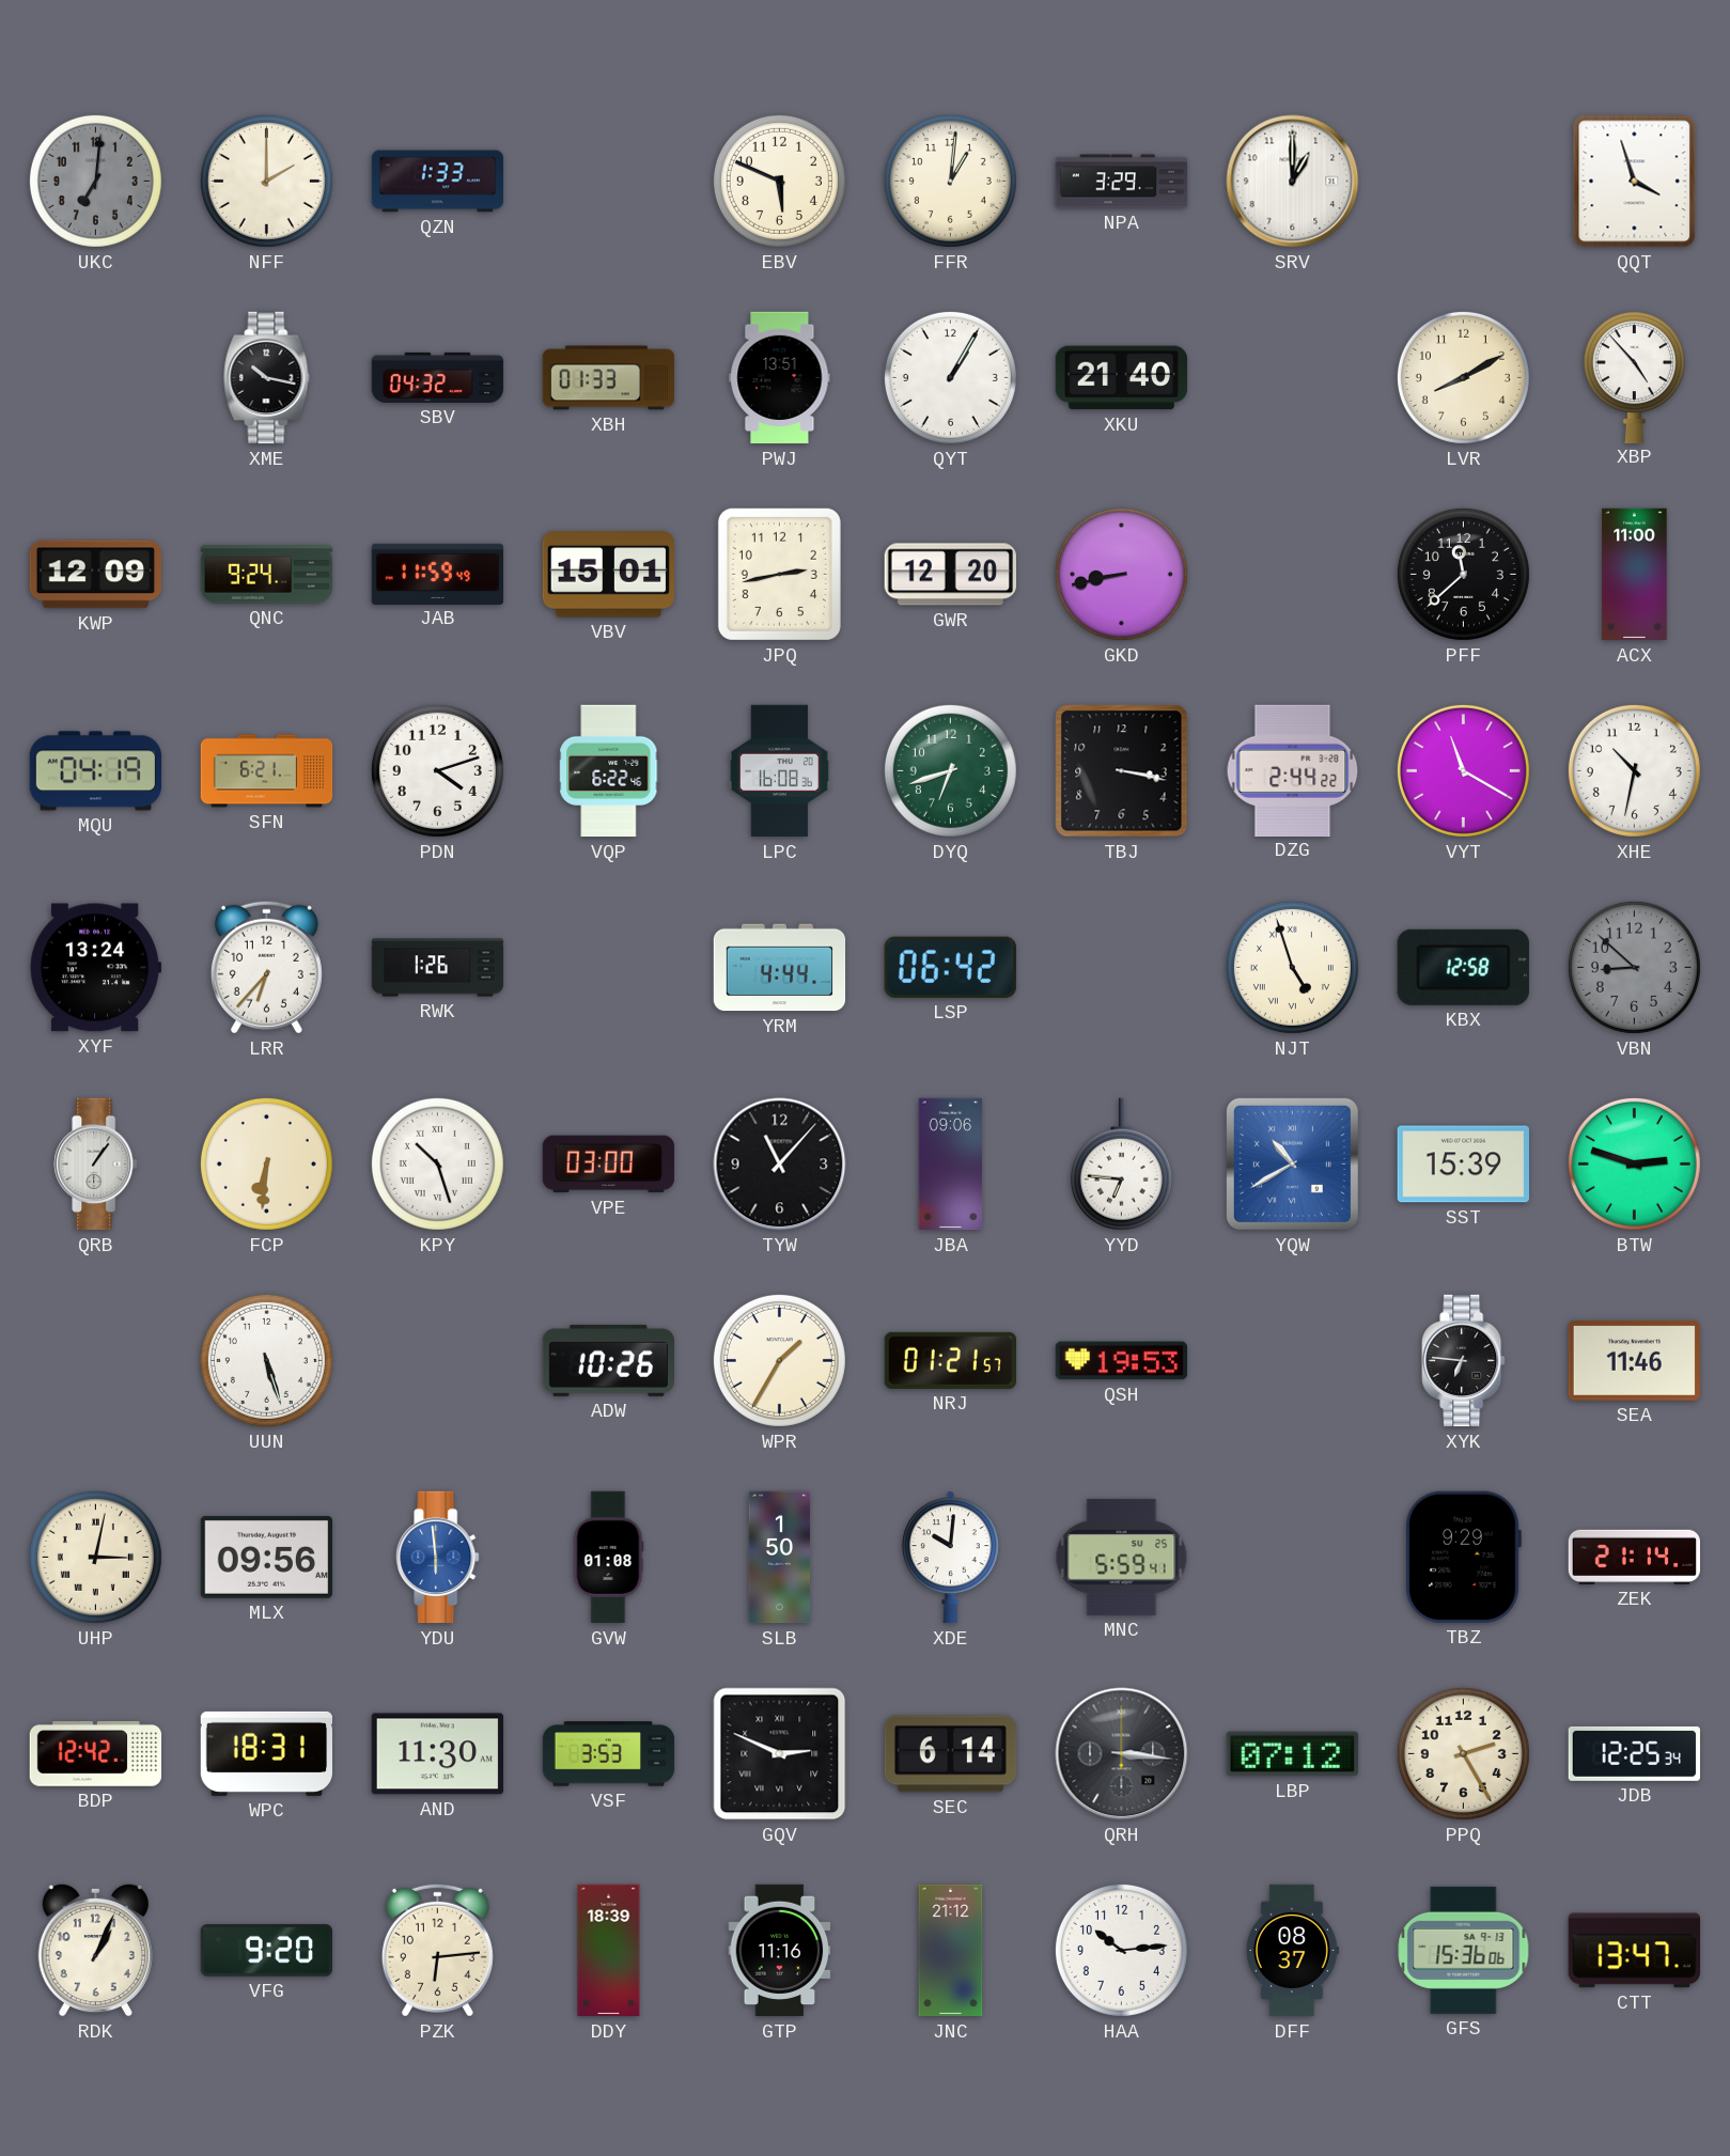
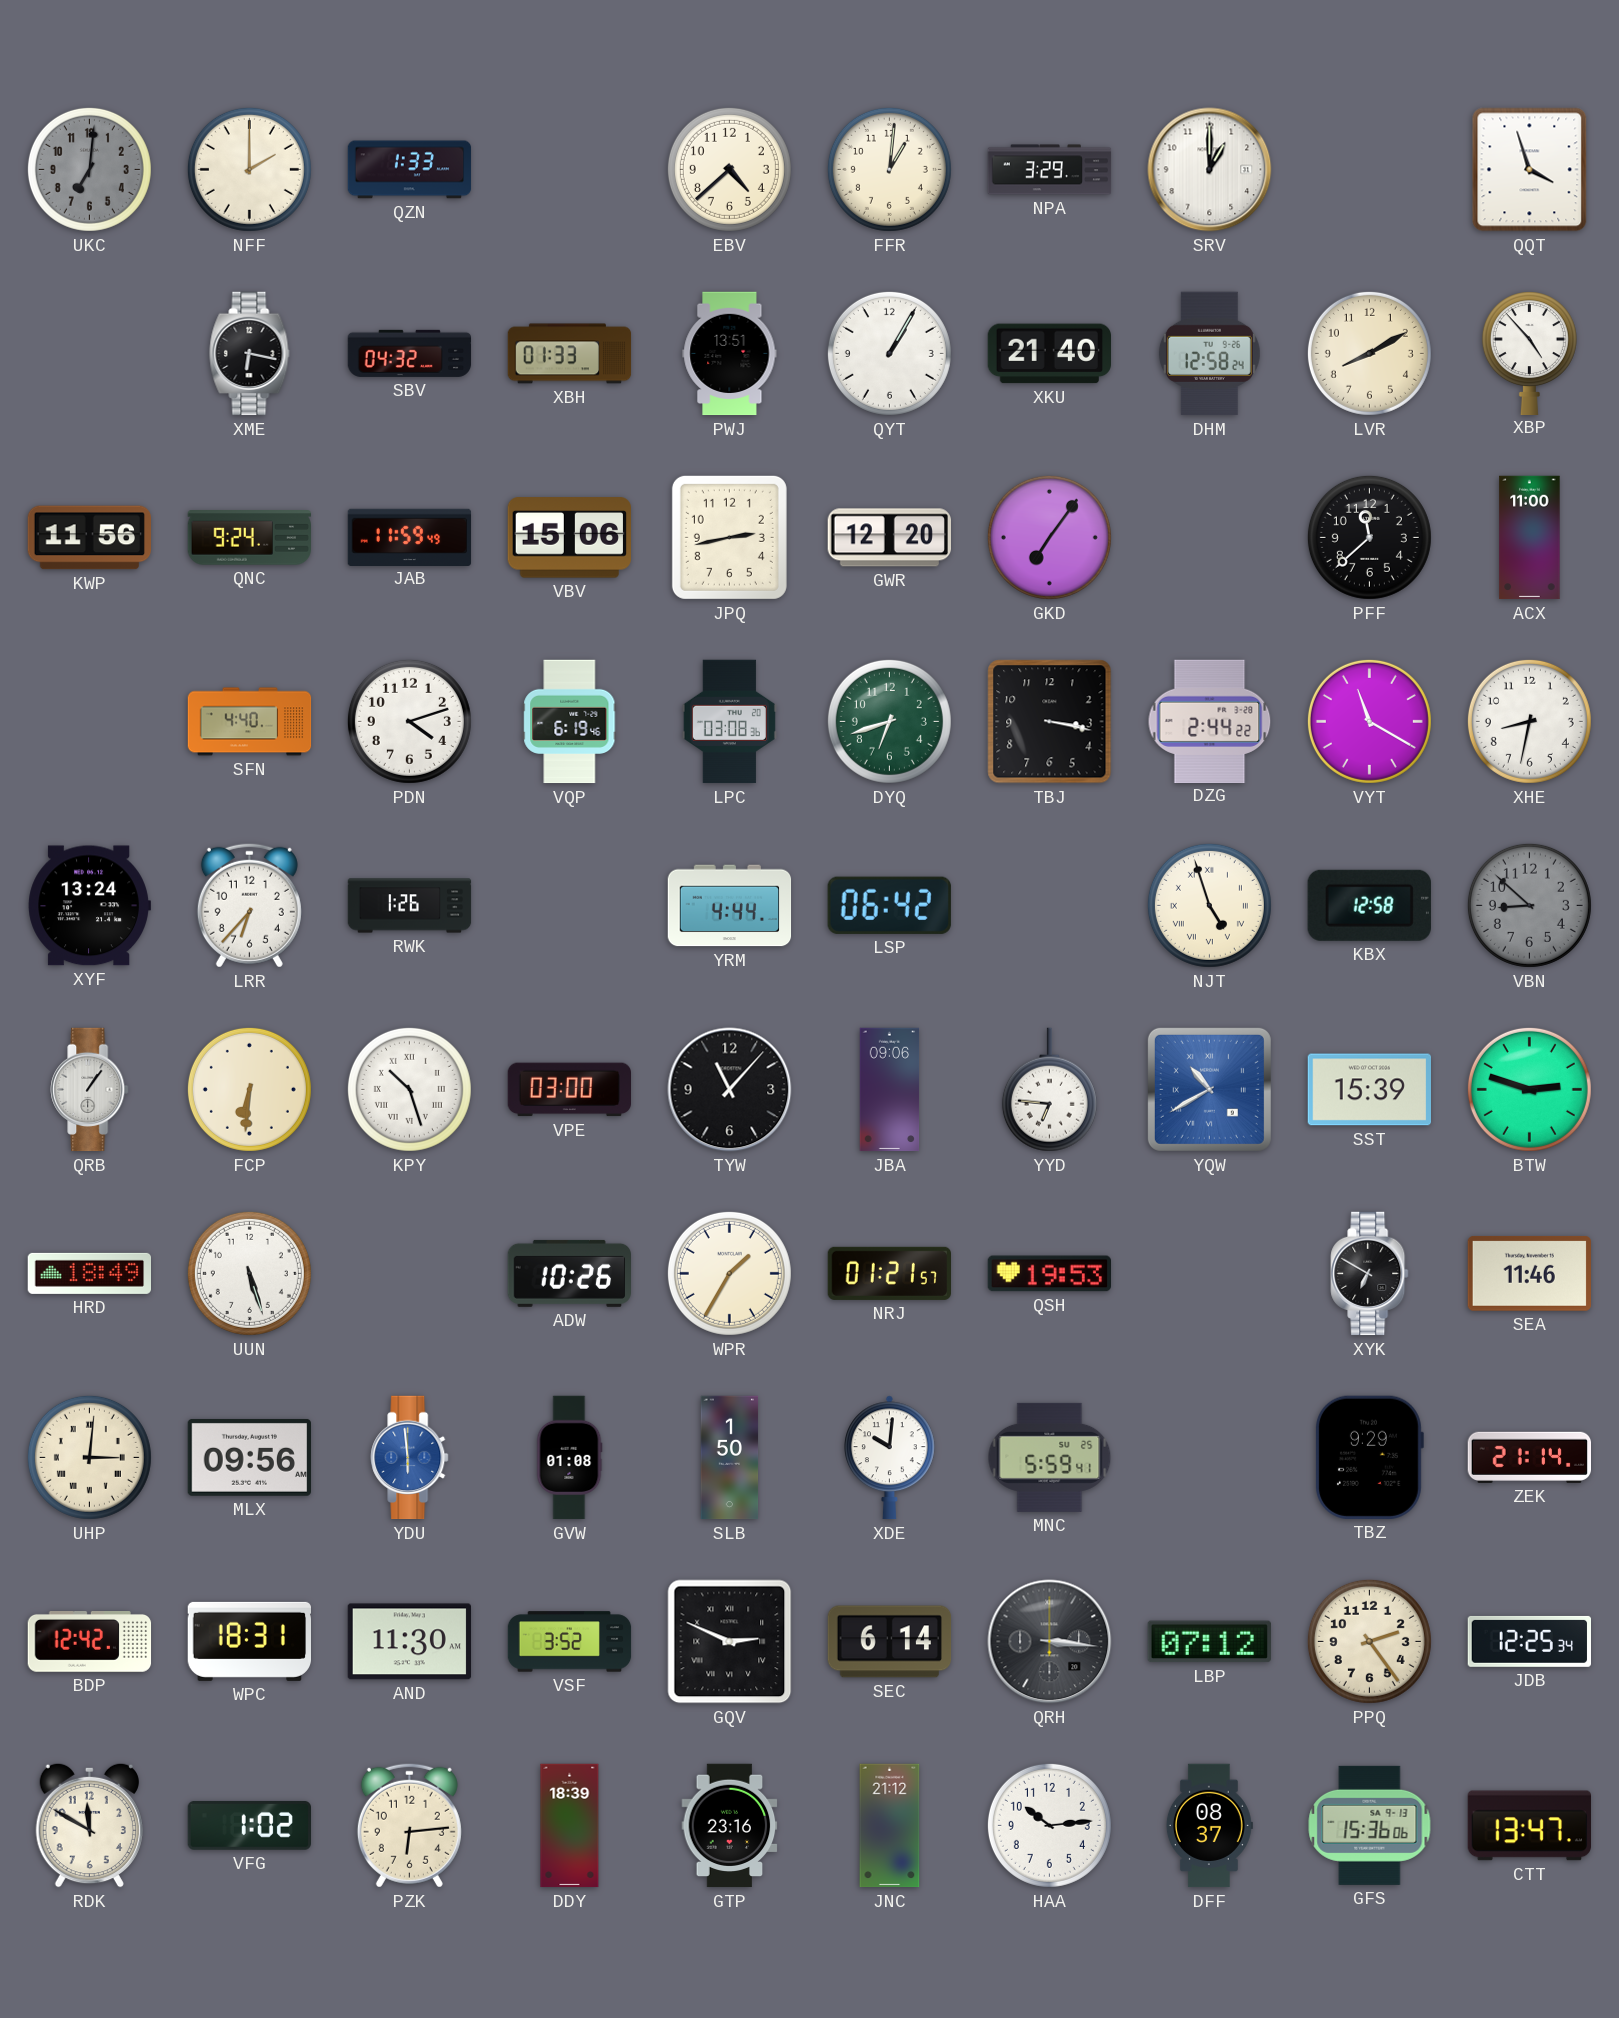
EBV: 5:49 -> 4:38
XME: 10:17 -> 6:17
DHM: none -> 12:58
KWP: 12:09 -> 11:56
VBV: 15:01 -> 15:06
GKD: 8:43 -> 7:06
MQU: 04:19 -> none
SFN: 6:21 -> 4:40
VQP: 6:22 -> 6:19
LPC: 16:08 -> 03:08
XHE: 10:32 -> 8:32
HRD: none -> 18:49
XYK: 6:46 -> 6:50
UHP: 3:02 -> 3:01
VSF: 3:53 -> 3:52
PPQ: 2:25 -> 2:24
RDK: 1:04 -> 11:50
VFG: 9:20 -> 1:02
GTP: 11:16 -> 23:16
